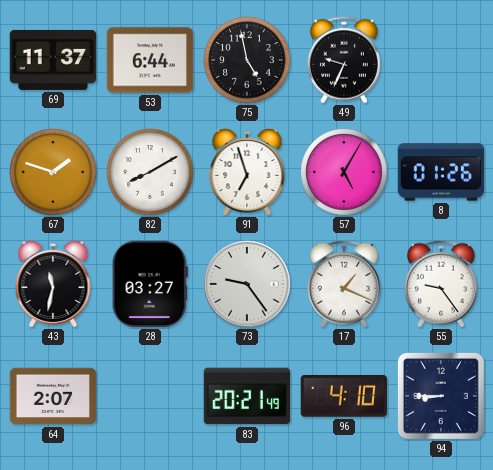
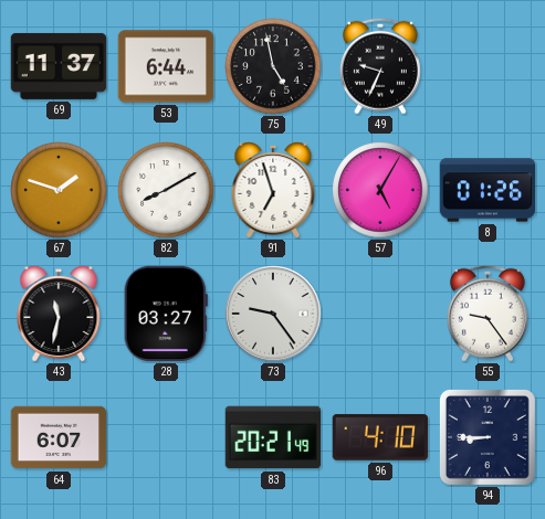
17: 1:19 -> none
64: 2:07 -> 6:07
